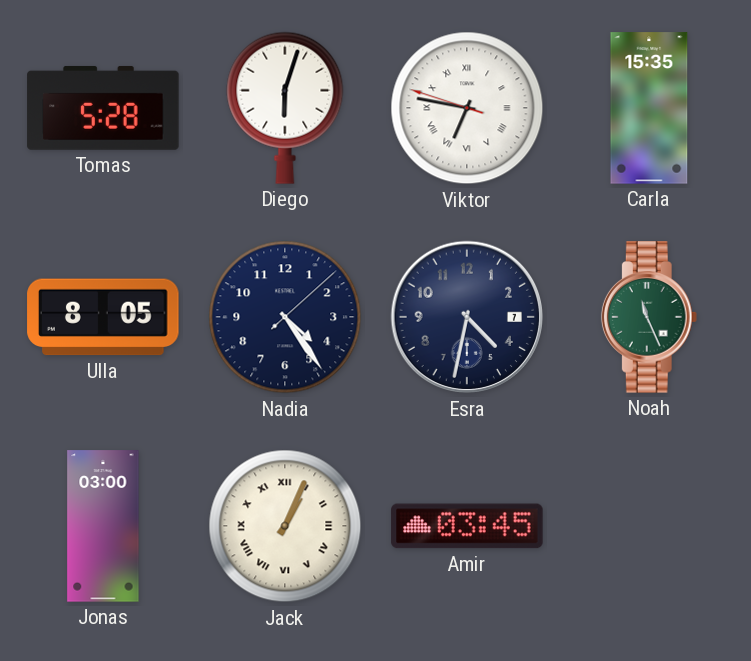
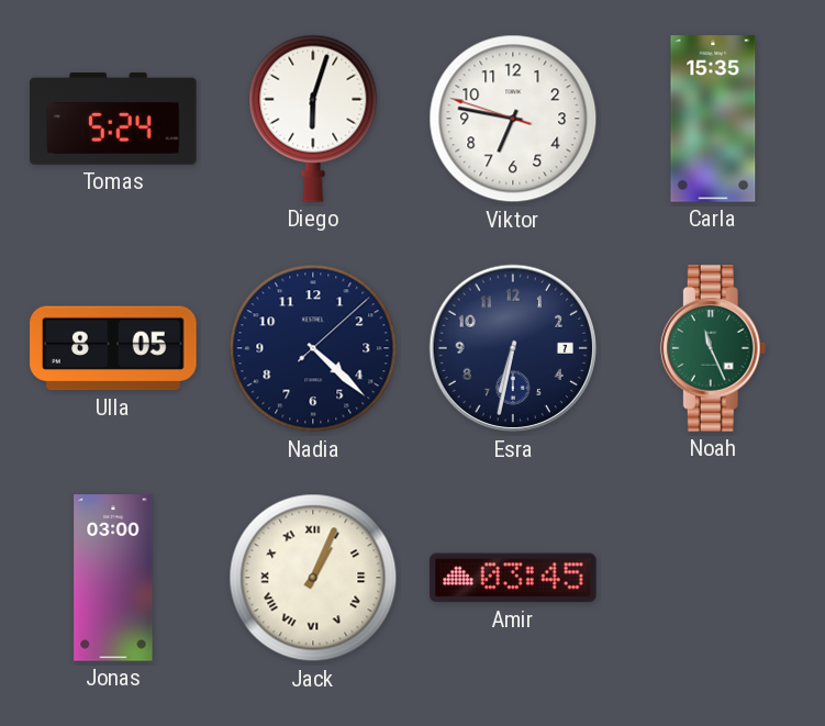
Tomas: 5:28 -> 5:24
Viktor numerals: Roman -> Arabic
Nadia: 4:24 -> 4:22
Esra: 4:32 -> 6:32
